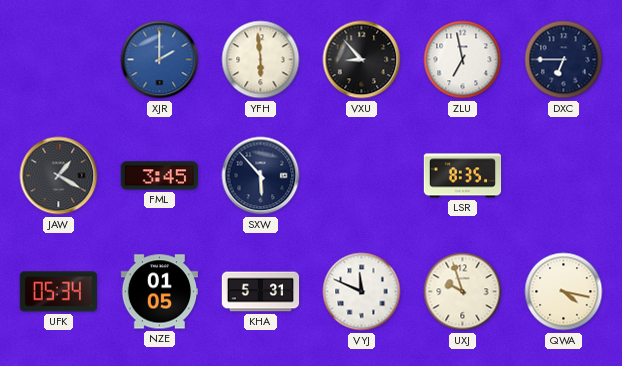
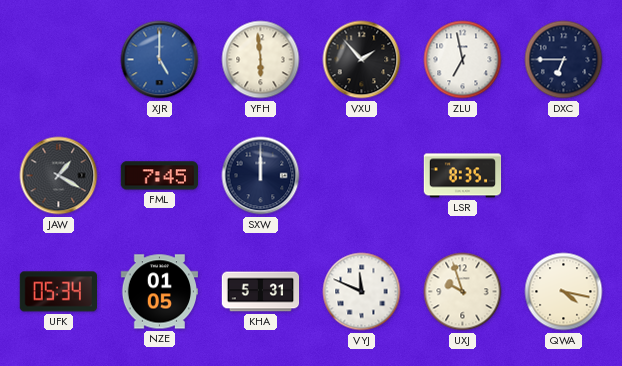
XJR: 2:00 -> 5:00
VXU: 8:53 -> 1:53
FML: 3:45 -> 7:45
SXW: 5:53 -> 12:00
